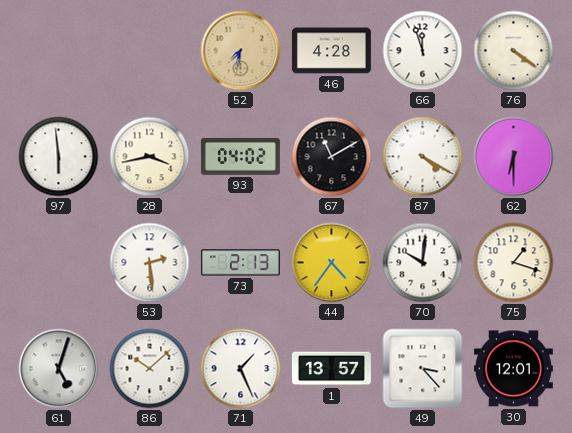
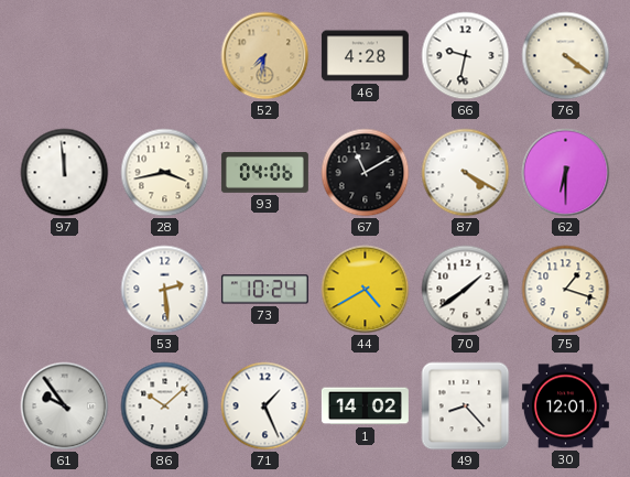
66: 11:57 -> 9:32
97: 5:59 -> 11:59
93: 04:02 -> 04:06
73: 2:13 -> 10:24
44: 4:36 -> 4:40
70: 10:01 -> 1:39
61: 5:03 -> 9:54
1: 13:57 -> 14:02
49: 3:23 -> 8:23
